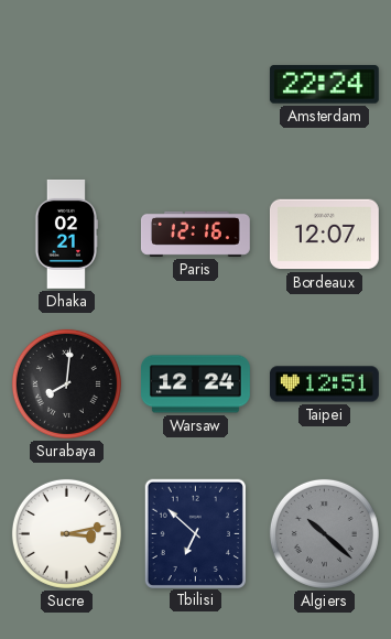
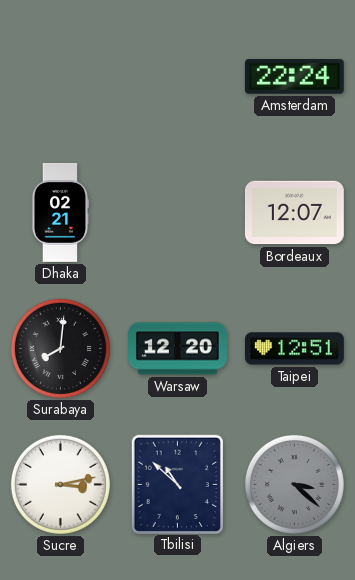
Paris: 12:16 -> none
Warsaw: 12:24 -> 12:20
Tbilisi: 6:52 -> 10:52
Algiers: 10:22 -> 3:22
